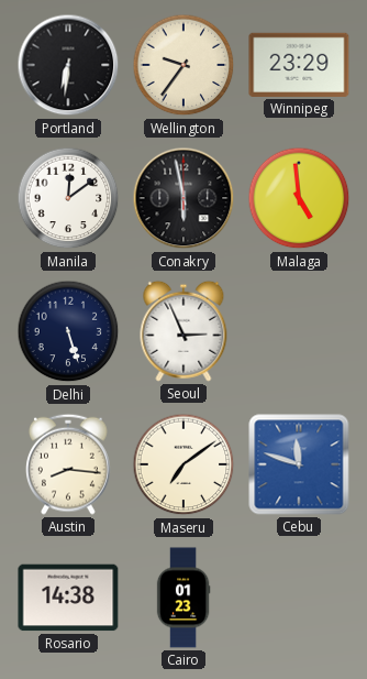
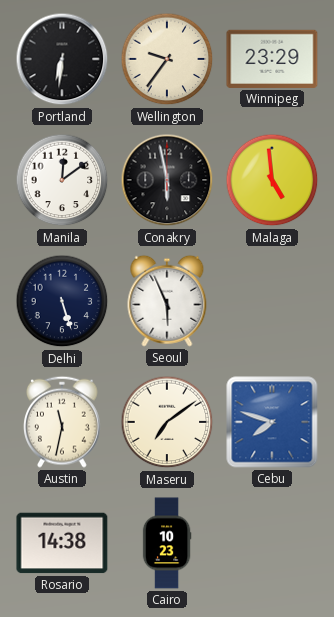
Seoul: 2:56 -> 5:56
Austin: 8:16 -> 11:32
Cebu: 11:48 -> 7:48
Cairo: 01:23 -> 10:23
